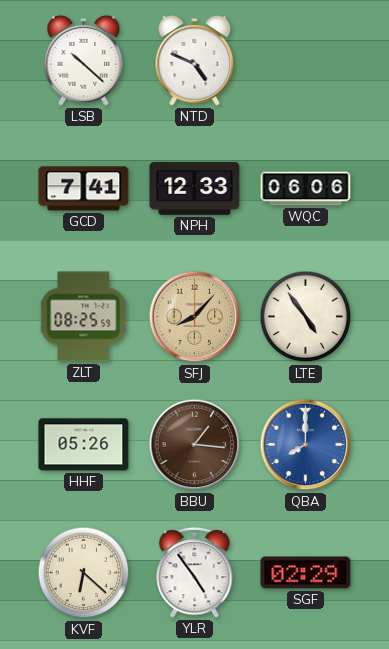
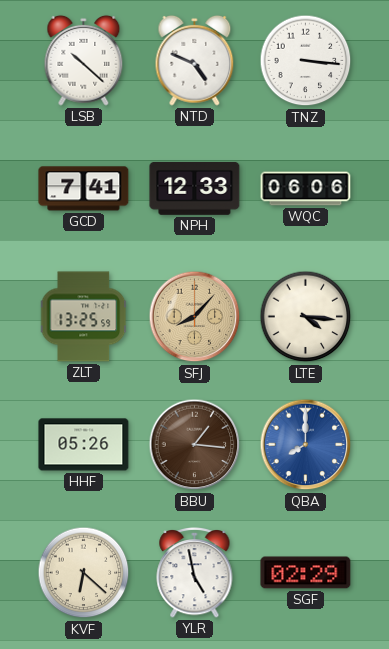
TNZ: none -> 3:16
ZLT: 08:25 -> 13:25
LTE: 4:54 -> 4:16
YLR: 4:54 -> 4:58
